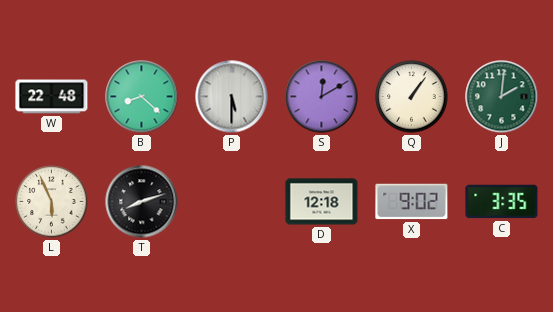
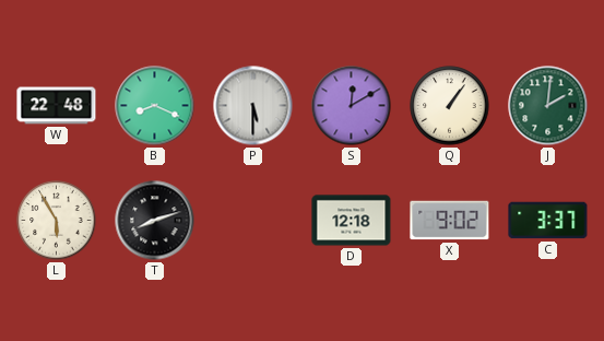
B: 8:22 -> 8:19
L: 5:56 -> 5:55
C: 3:35 -> 3:37
